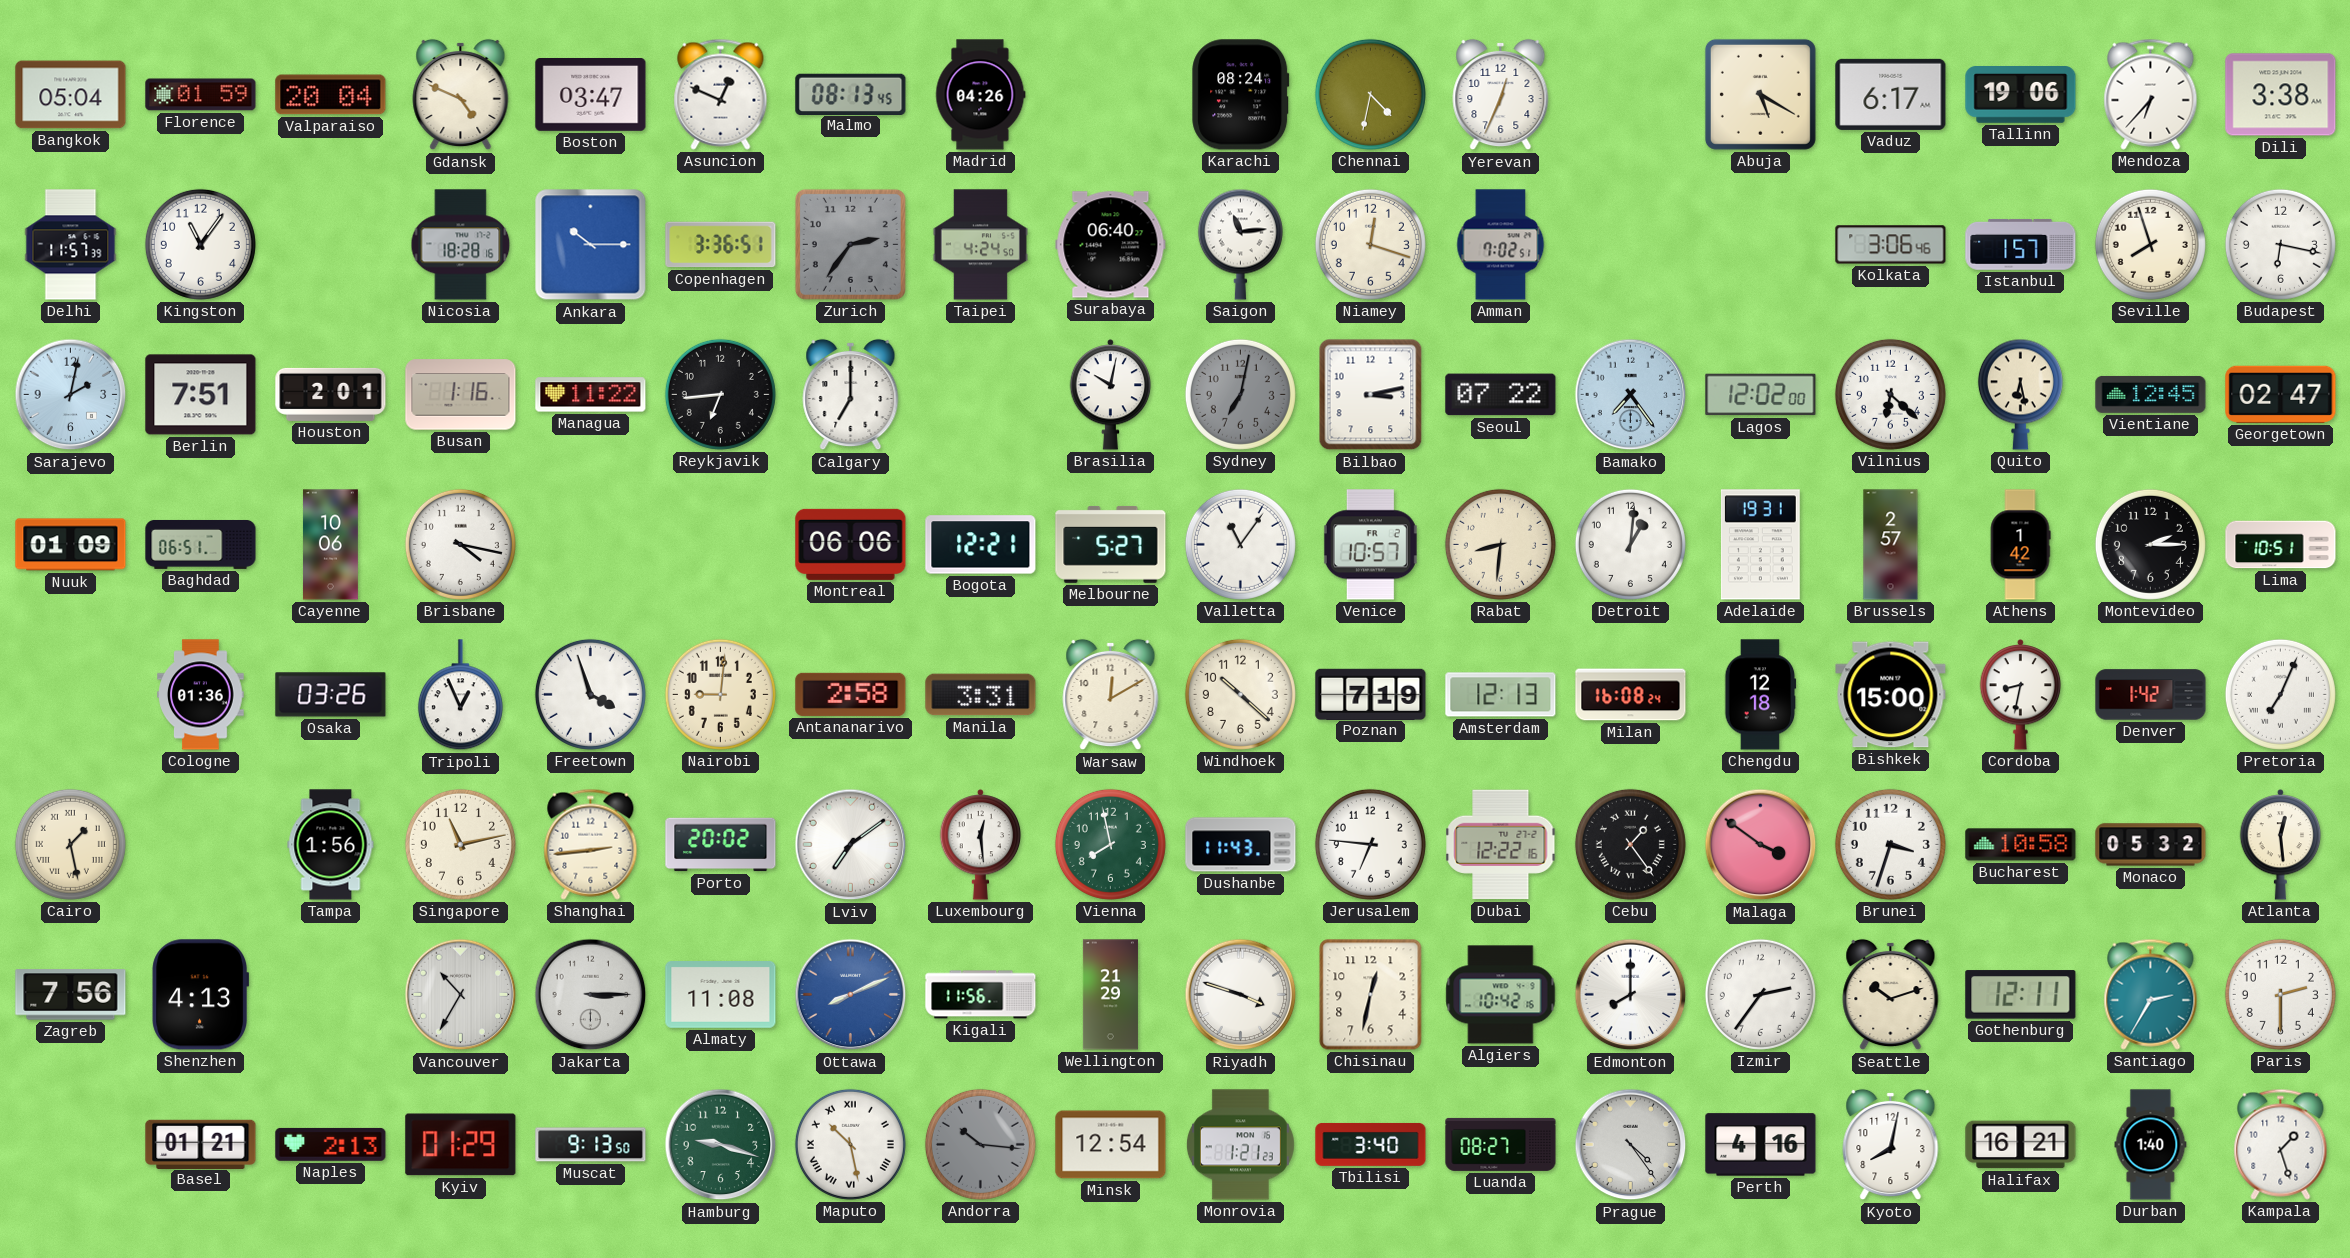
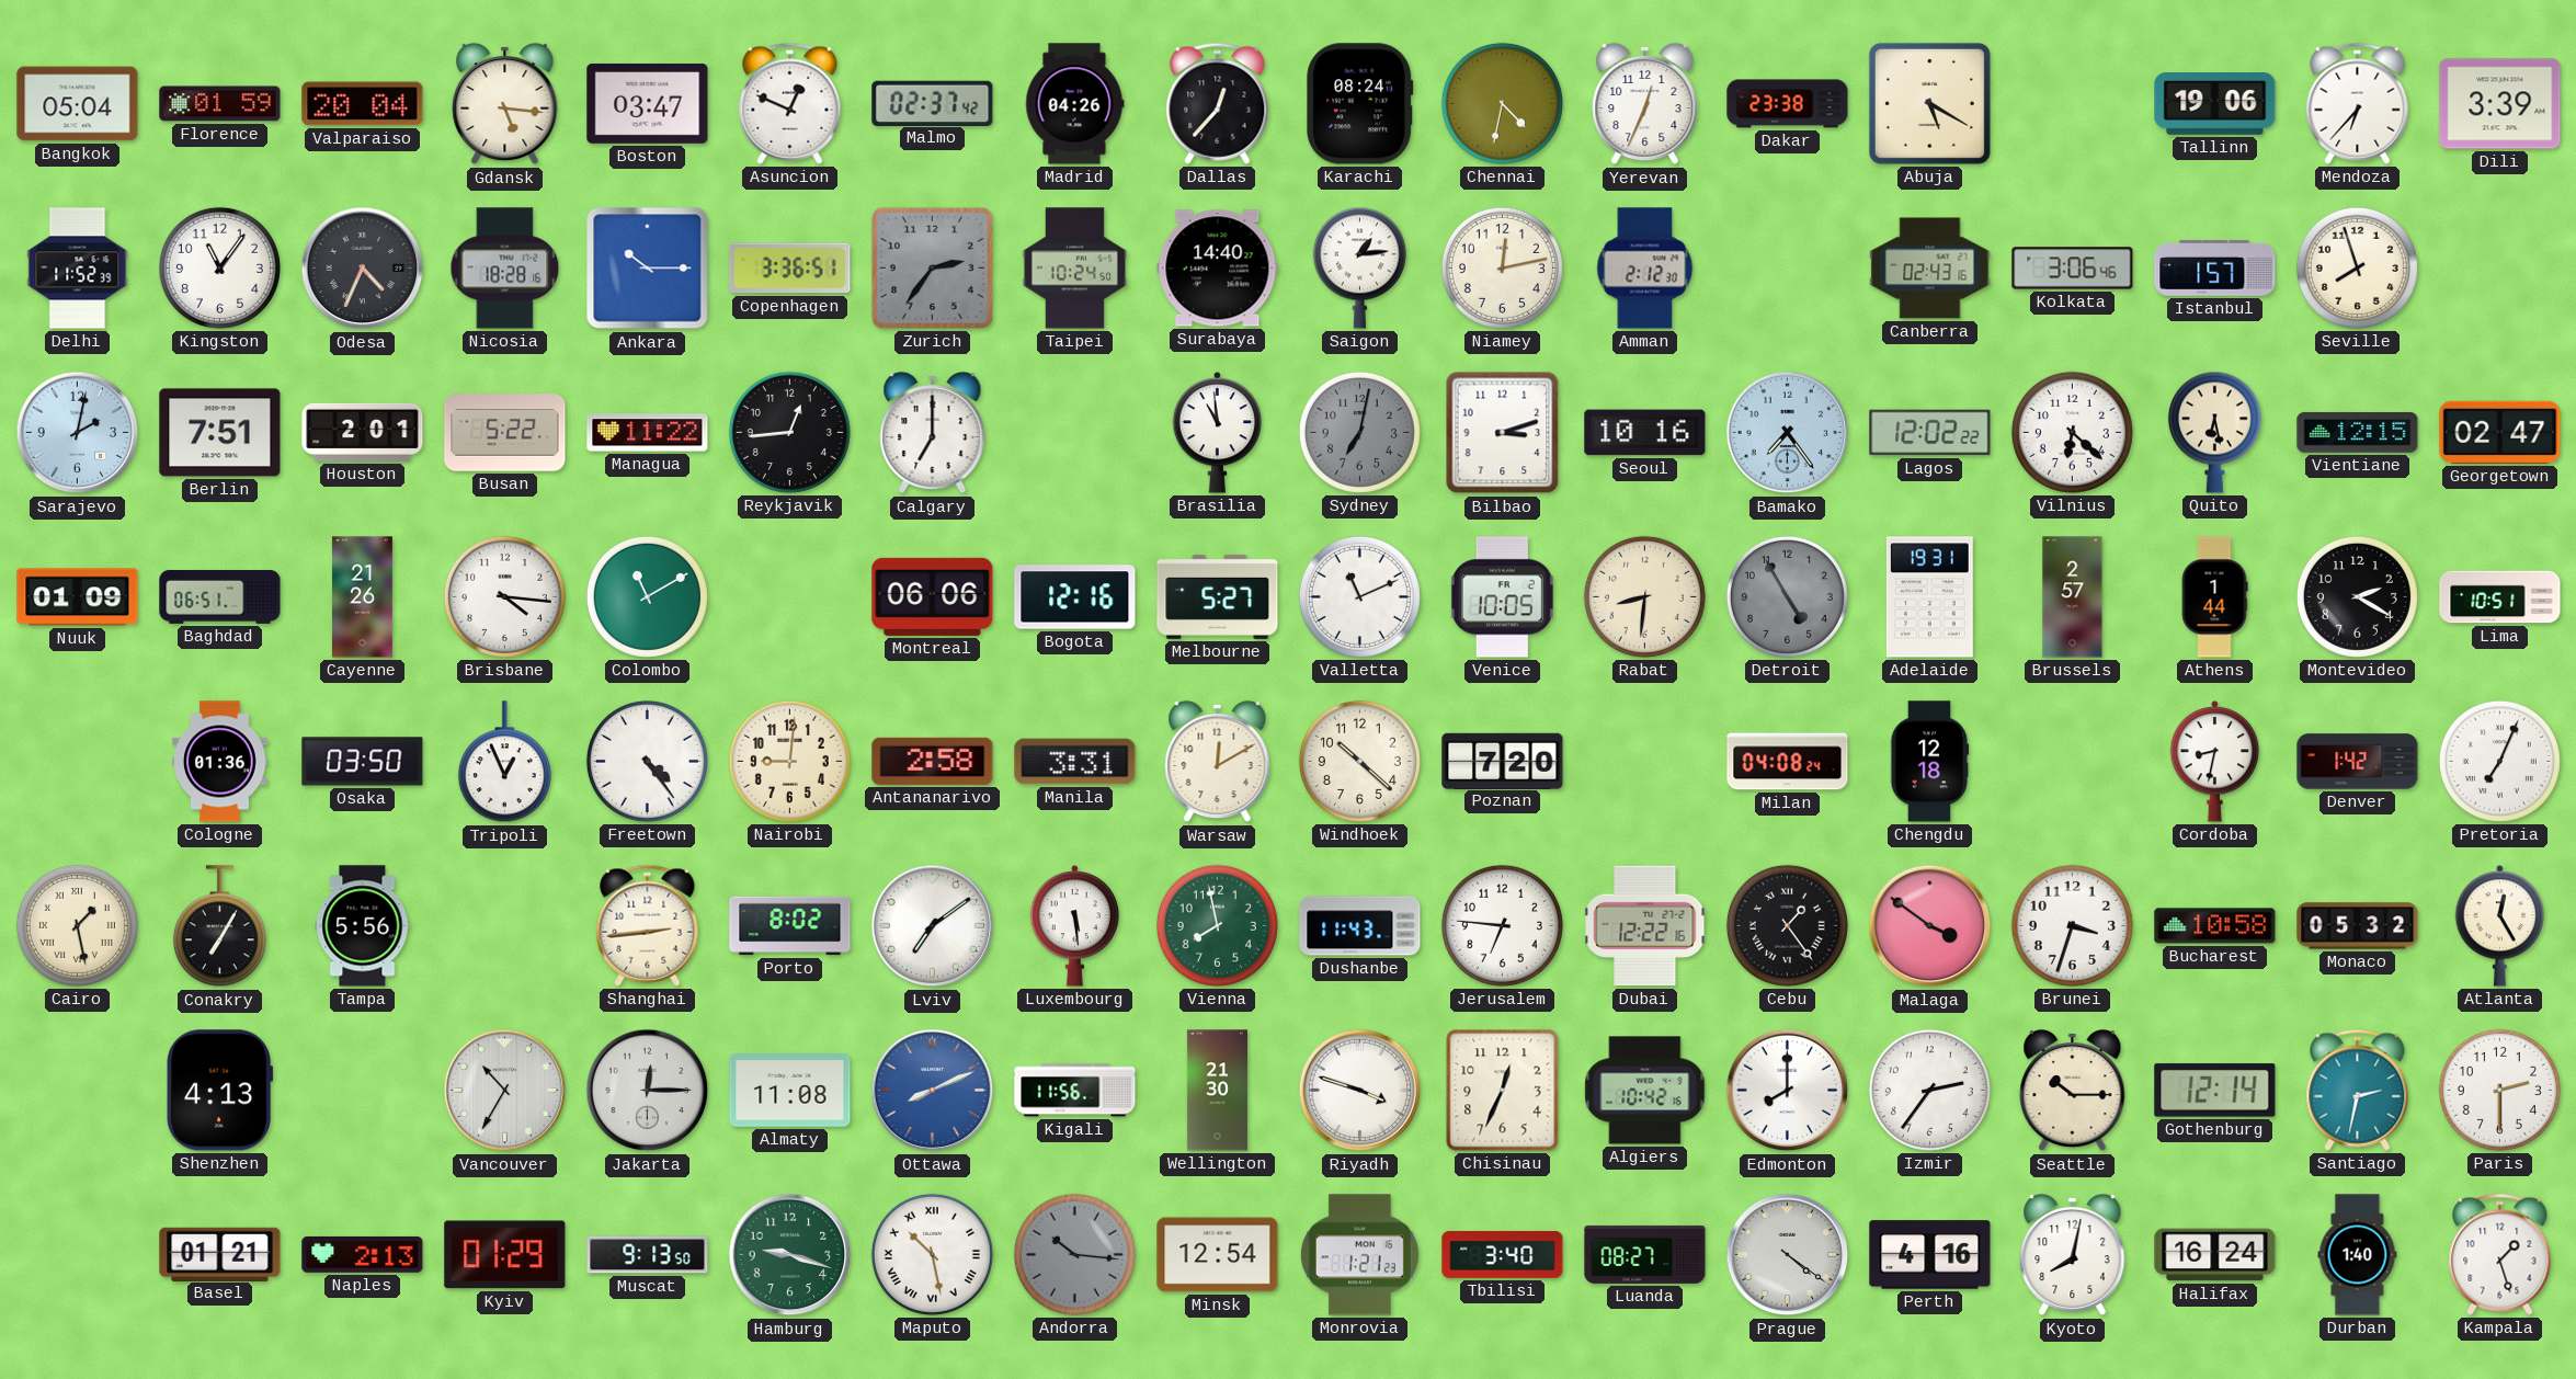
Gdansk: 4:49 -> 5:16
Malmo: 08:13 -> 02:37
Dallas: none -> 12:37
Dakar: none -> 23:38
Vaduz: 6:17 -> none
Dili: 3:38 -> 3:39
Delhi: 11:57 -> 11:52
Odesa: none -> 4:34
Taipei: 4:24 -> 10:24
Surabaya: 06:40 -> 14:40
Saigon: 11:14 -> 1:14
Niamey: 12:18 -> 12:13
Amman: 7:02 -> 2:12
Canberra: none -> 02:43
Budapest: 6:17 -> none
Busan: 1:16 -> 5:22
Reykjavik: 6:44 -> 12:44
Brasilia: 10:02 -> 10:59
Bilbao: 3:13 -> 3:12
Seoul: 07:22 -> 10:16
Lagos: 12:02:00 -> 12:02:22
Vientiane: 12:45 -> 12:15
Cayenne: 10:06 -> 21:26
Brisbane: 4:17 -> 4:16
Colombo: none -> 11:10
Bogota: 12:21 -> 12:16
Valletta: 11:06 -> 11:11
Venice: 10:57 -> 10:05
Detroit: 1:01 -> 4:55
Detroit dial: white -> grey
Athens: 1:42 -> 1:44
Montevideo: 2:15 -> 2:20
Osaka: 03:26 -> 03:50
Freetown: 3:57 -> 4:24
Poznan: 7:19 -> 7:20
Amsterdam: 12:13 -> none
Milan: 16:08 -> 04:08
Bishkek: 15:00 -> none
Conakry: none -> 7:05
Tampa: 1:56 -> 5:56
Singapore: 11:13 -> none
Porto: 20:02 -> 8:02
Luxembourg: 12:29 -> 5:29
Atlanta: 12:29 -> 12:25
Zagreb: 7:56 -> none
Jakarta: 3:15 -> 12:15
Wellington: 21:29 -> 21:30
Chisinau: 12:32 -> 12:34
Seattle: 10:12 -> 10:15
Gothenburg: 12:11 -> 12:14
Santiago: 2:35 -> 2:32
Prague: 4:24 -> 4:21
Halifax: 16:21 -> 16:24
